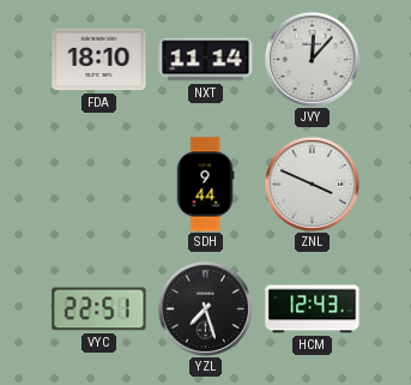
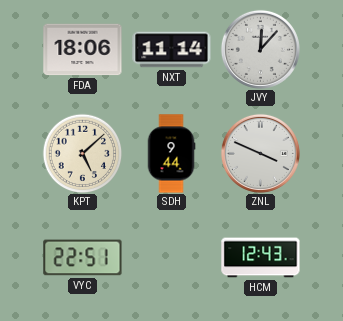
FDA: 18:10 -> 18:06
KPT: none -> 5:08
YZL: 7:27 -> none
